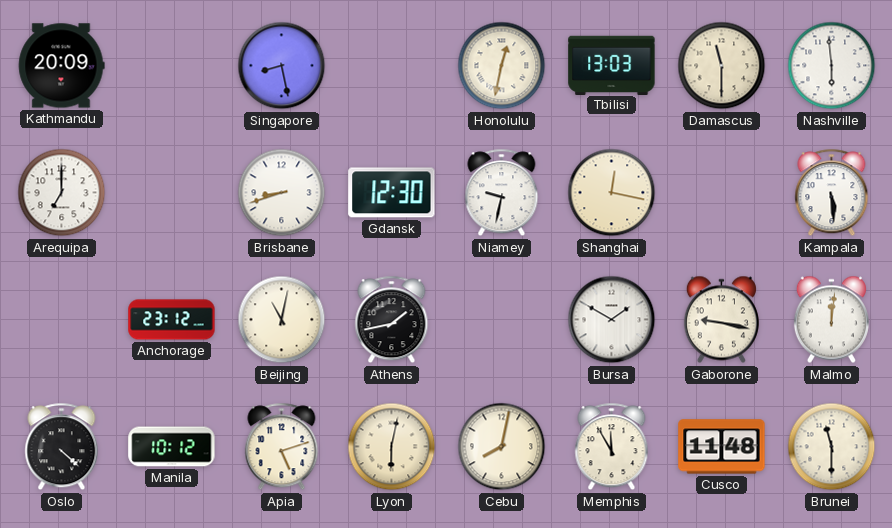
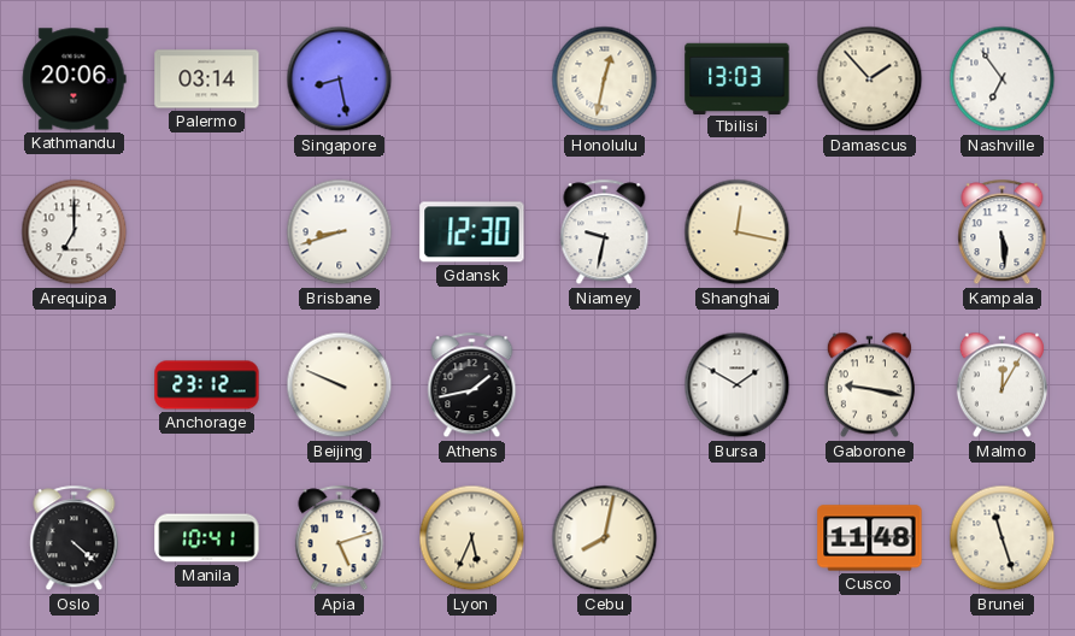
Kathmandu: 20:09 -> 20:06
Palermo: none -> 03:14
Damascus: 11:30 -> 1:53
Nashville: 5:59 -> 6:54
Beijing: 11:02 -> 9:49
Malmo: 12:01 -> 12:05
Manila: 10:12 -> 10:41
Lyon: 6:02 -> 5:34
Memphis: 11:55 -> none
Brunei: 11:30 -> 11:27
